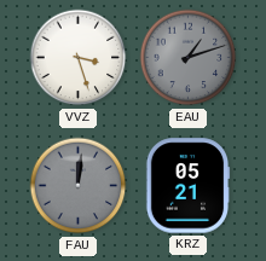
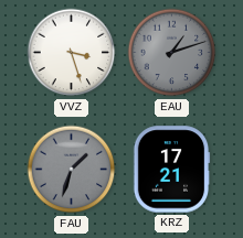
FAU: 12:01 -> 1:33
KRZ: 05:21 -> 17:21
